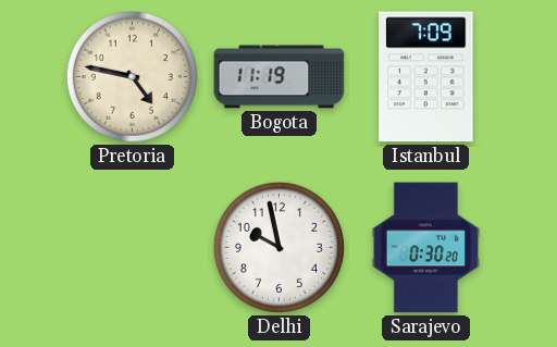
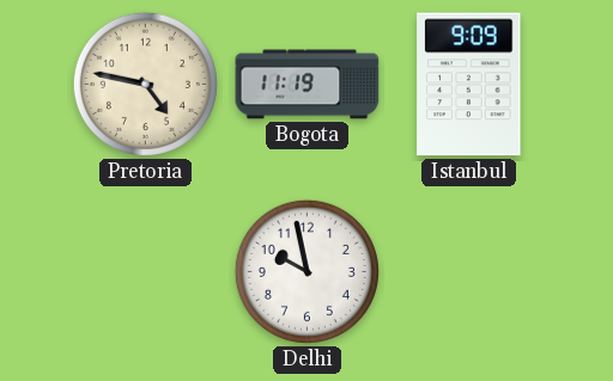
Istanbul: 7:09 -> 9:09
Sarajevo: 0:30 -> none
